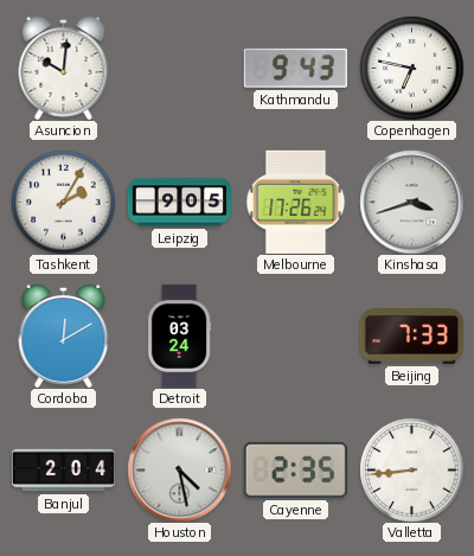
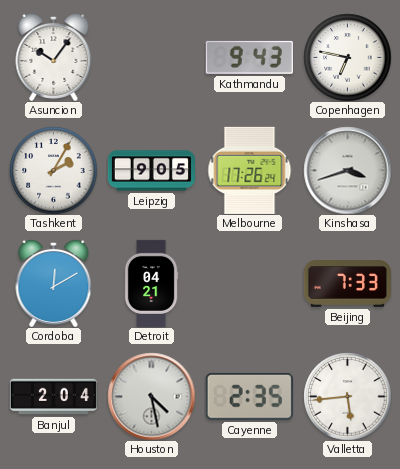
Asuncion: 10:01 -> 10:06
Detroit: 03:24 -> 04:21
Valletta: 8:44 -> 5:44
